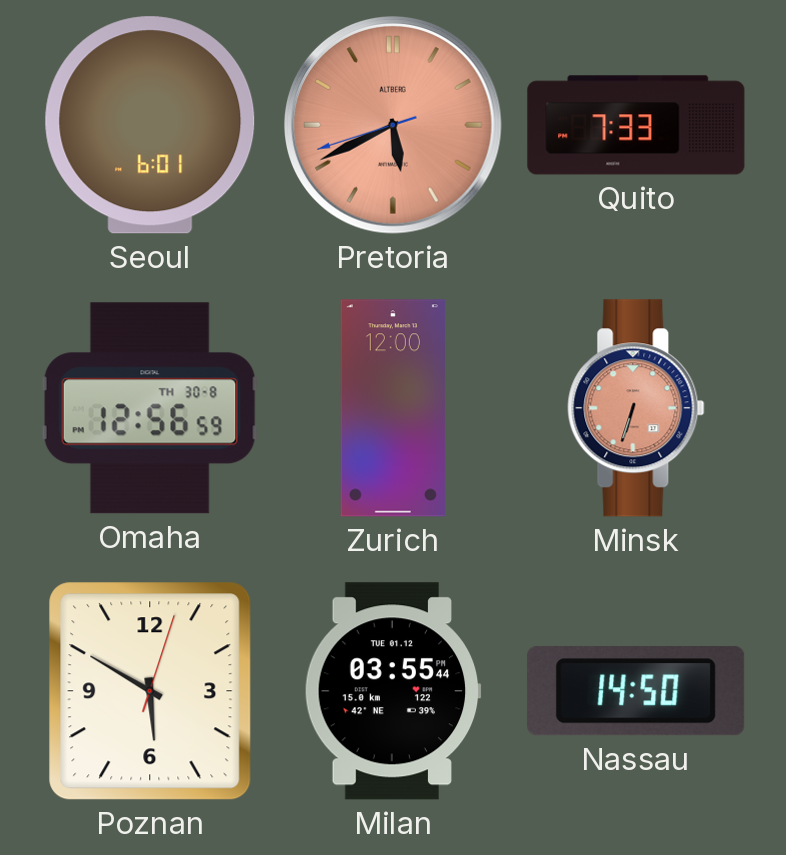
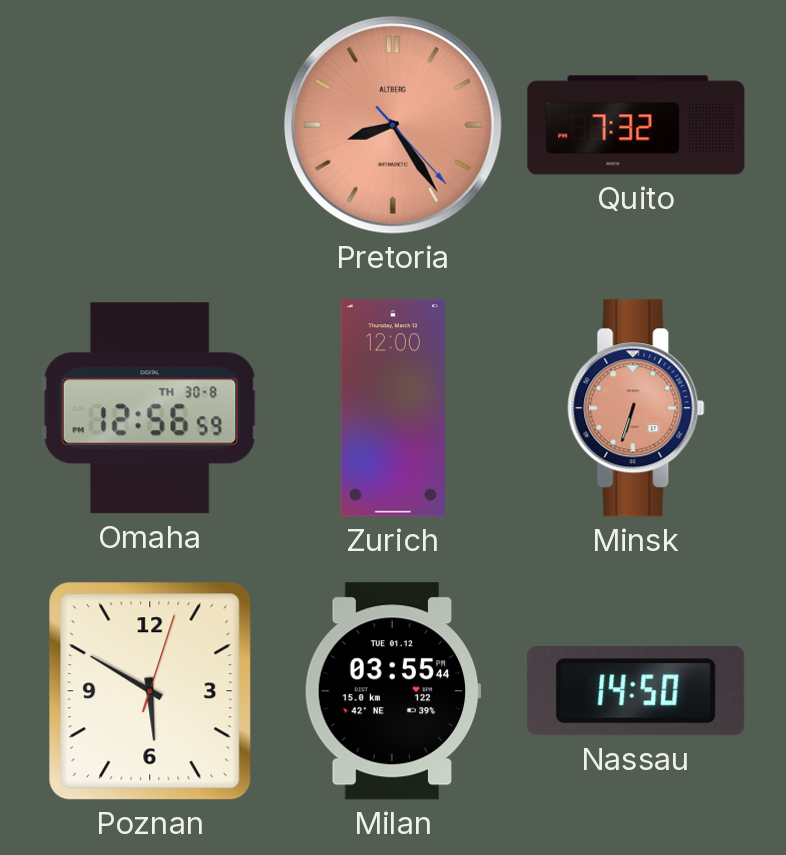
Seoul: 6:01 -> none
Pretoria: 5:40 -> 8:24
Quito: 7:33 -> 7:32
